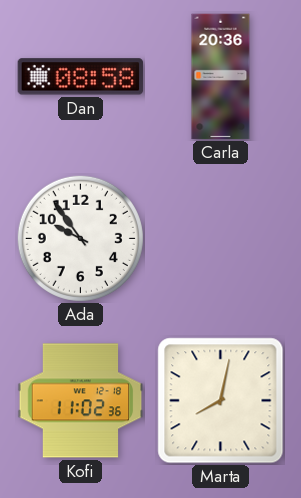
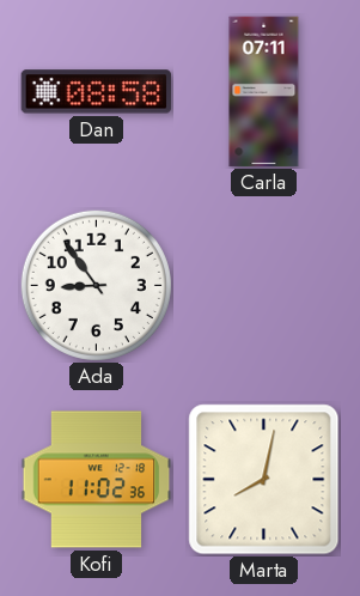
Carla: 20:36 -> 07:11
Ada: 9:54 -> 8:54
